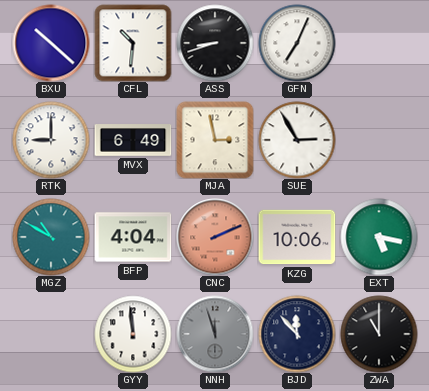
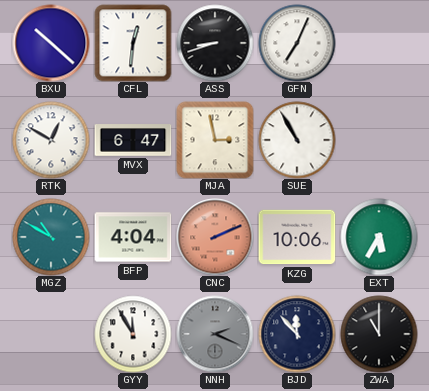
CFL: 10:31 -> 12:31
RTK: 9:00 -> 12:50
MVX: 6:49 -> 6:47
SUE: 2:55 -> 10:55
EXT: 5:17 -> 5:35
GYY: 11:59 -> 11:55
NNH: 11:57 -> 2:19
